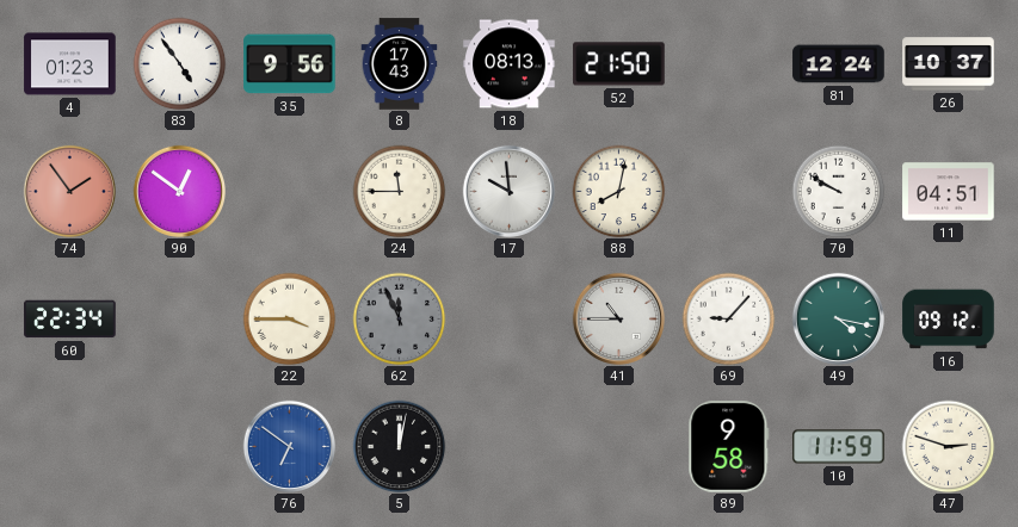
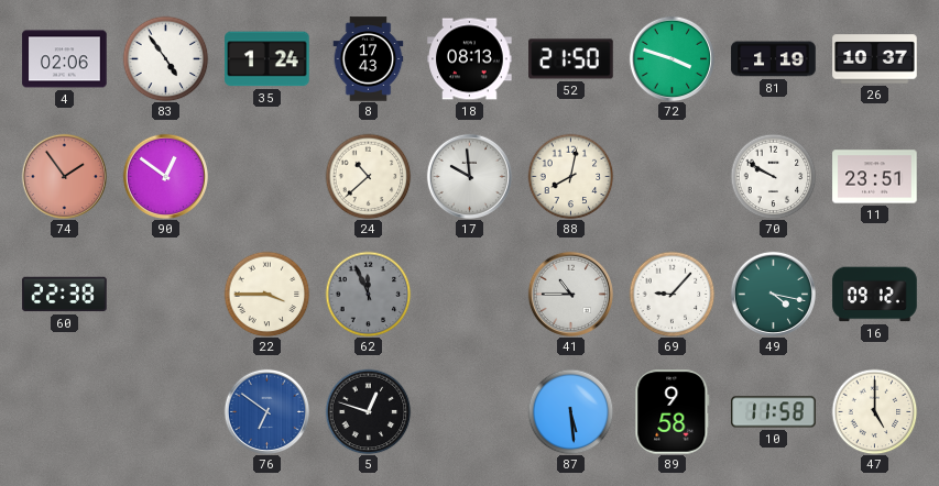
4: 01:23 -> 02:06
35: 9:56 -> 1:24
72: none -> 3:48
81: 12:24 -> 1:19
24: 11:45 -> 10:38
11: 04:51 -> 23:51
60: 22:34 -> 22:38
5: 12:02 -> 12:48
87: none -> 5:29
10: 11:59 -> 11:58
47: 2:48 -> 5:00
